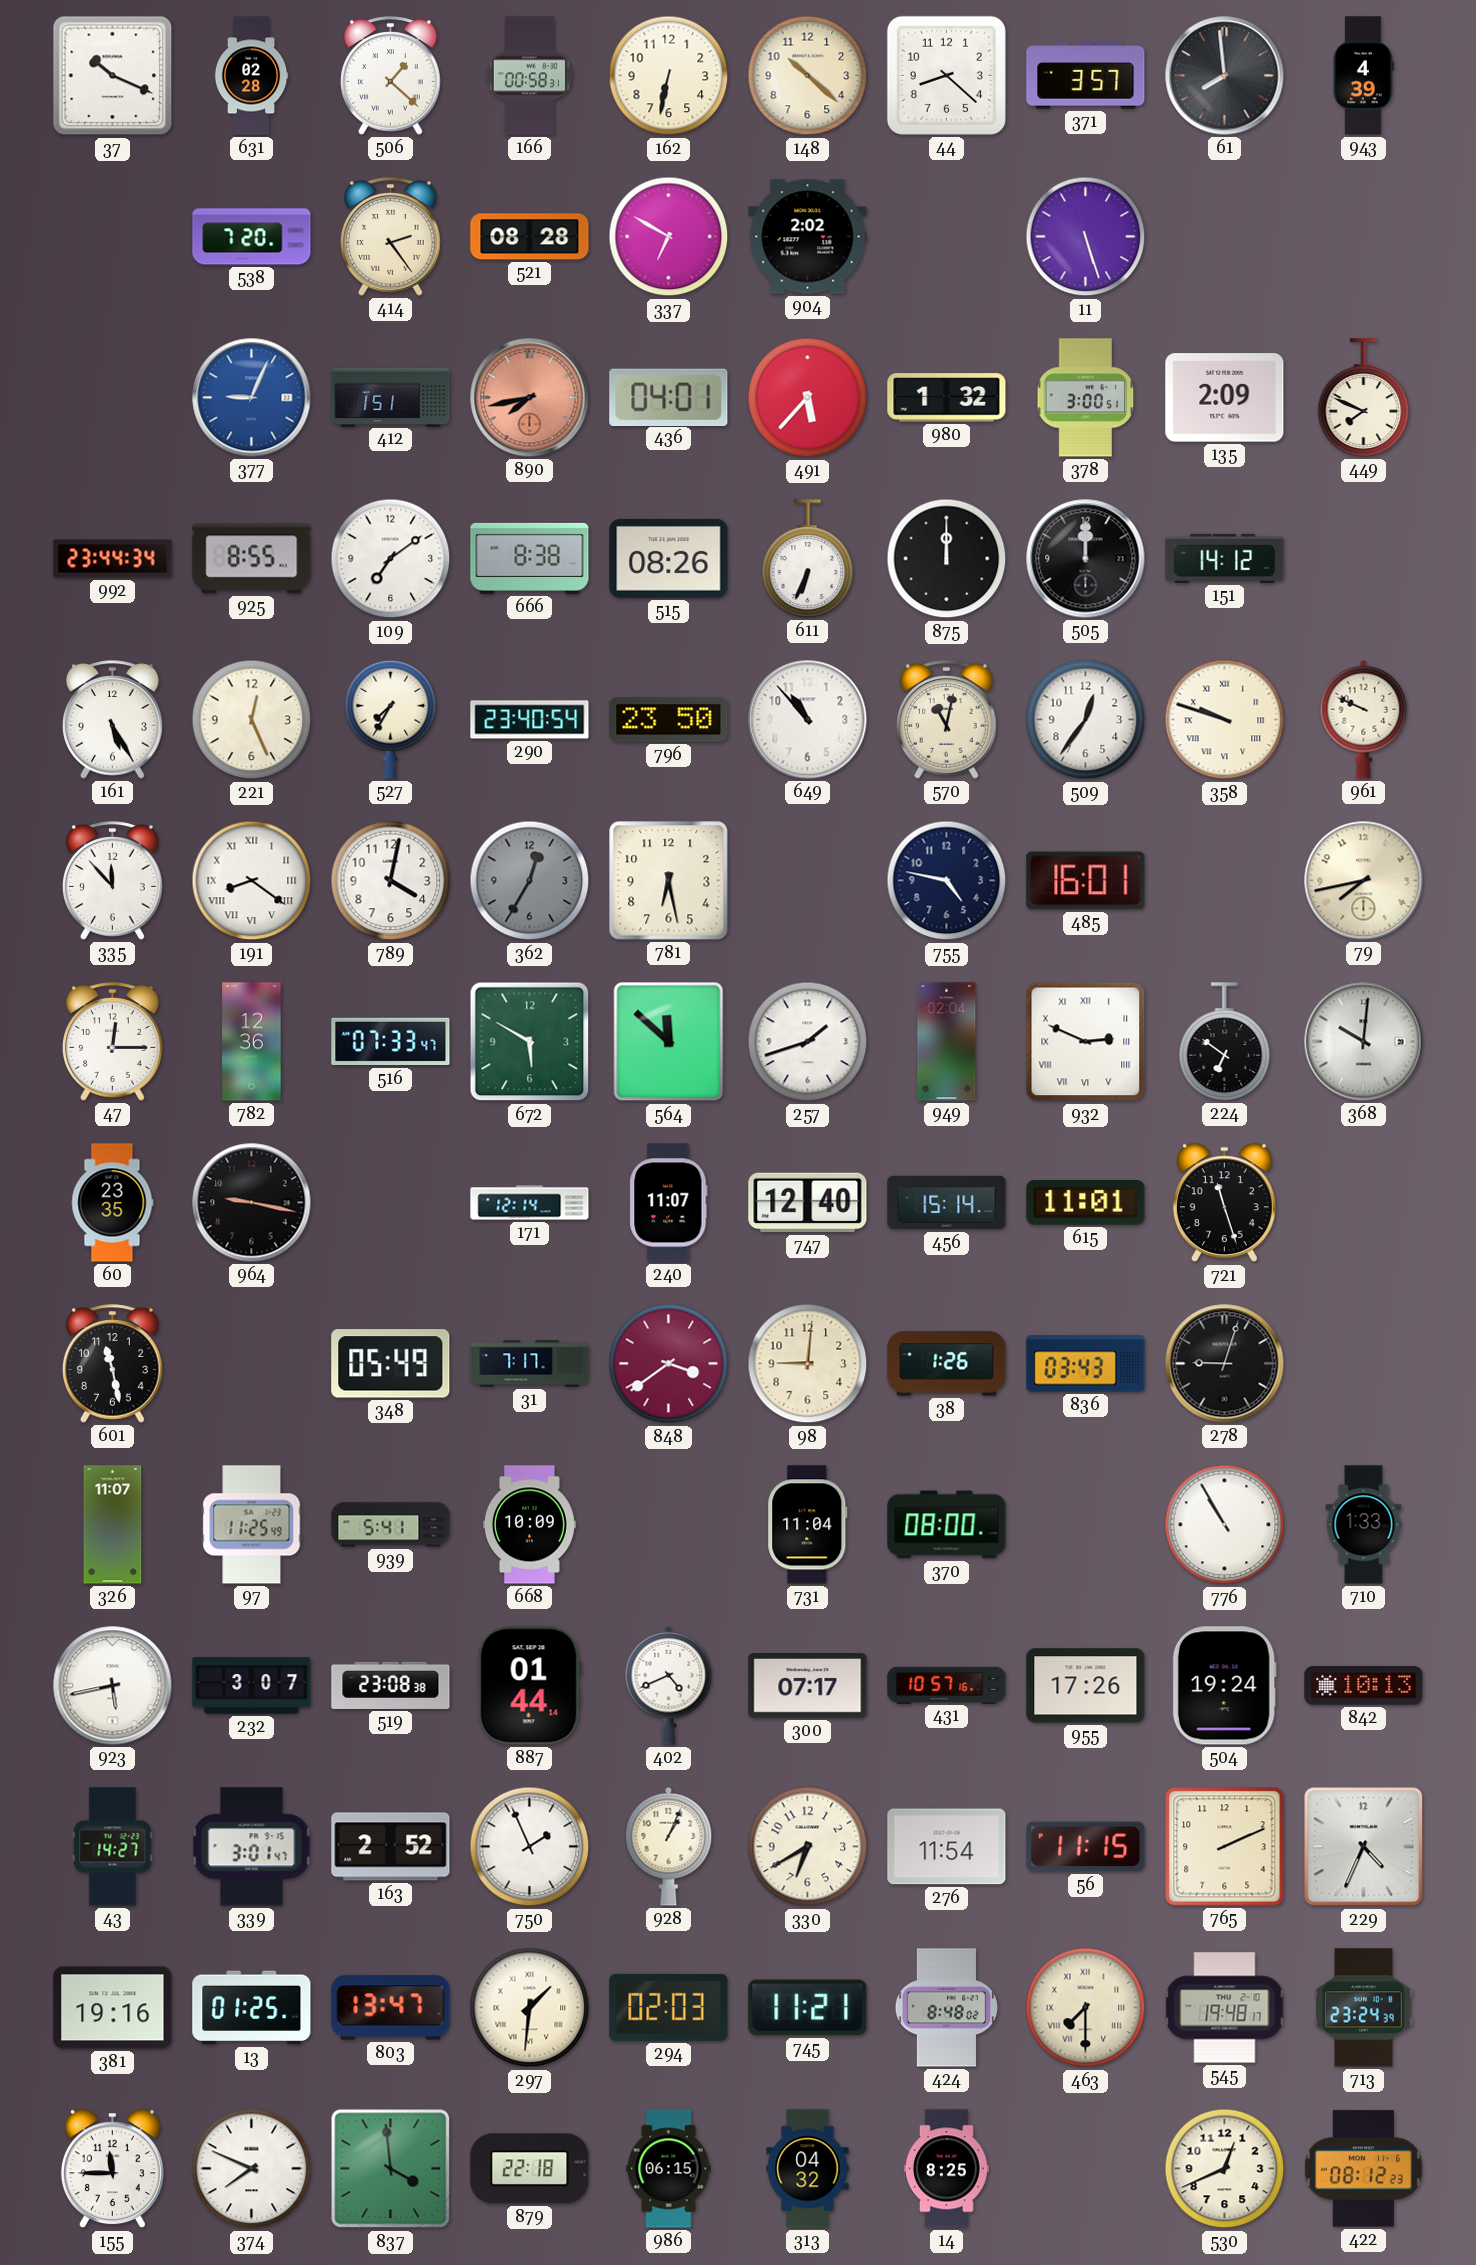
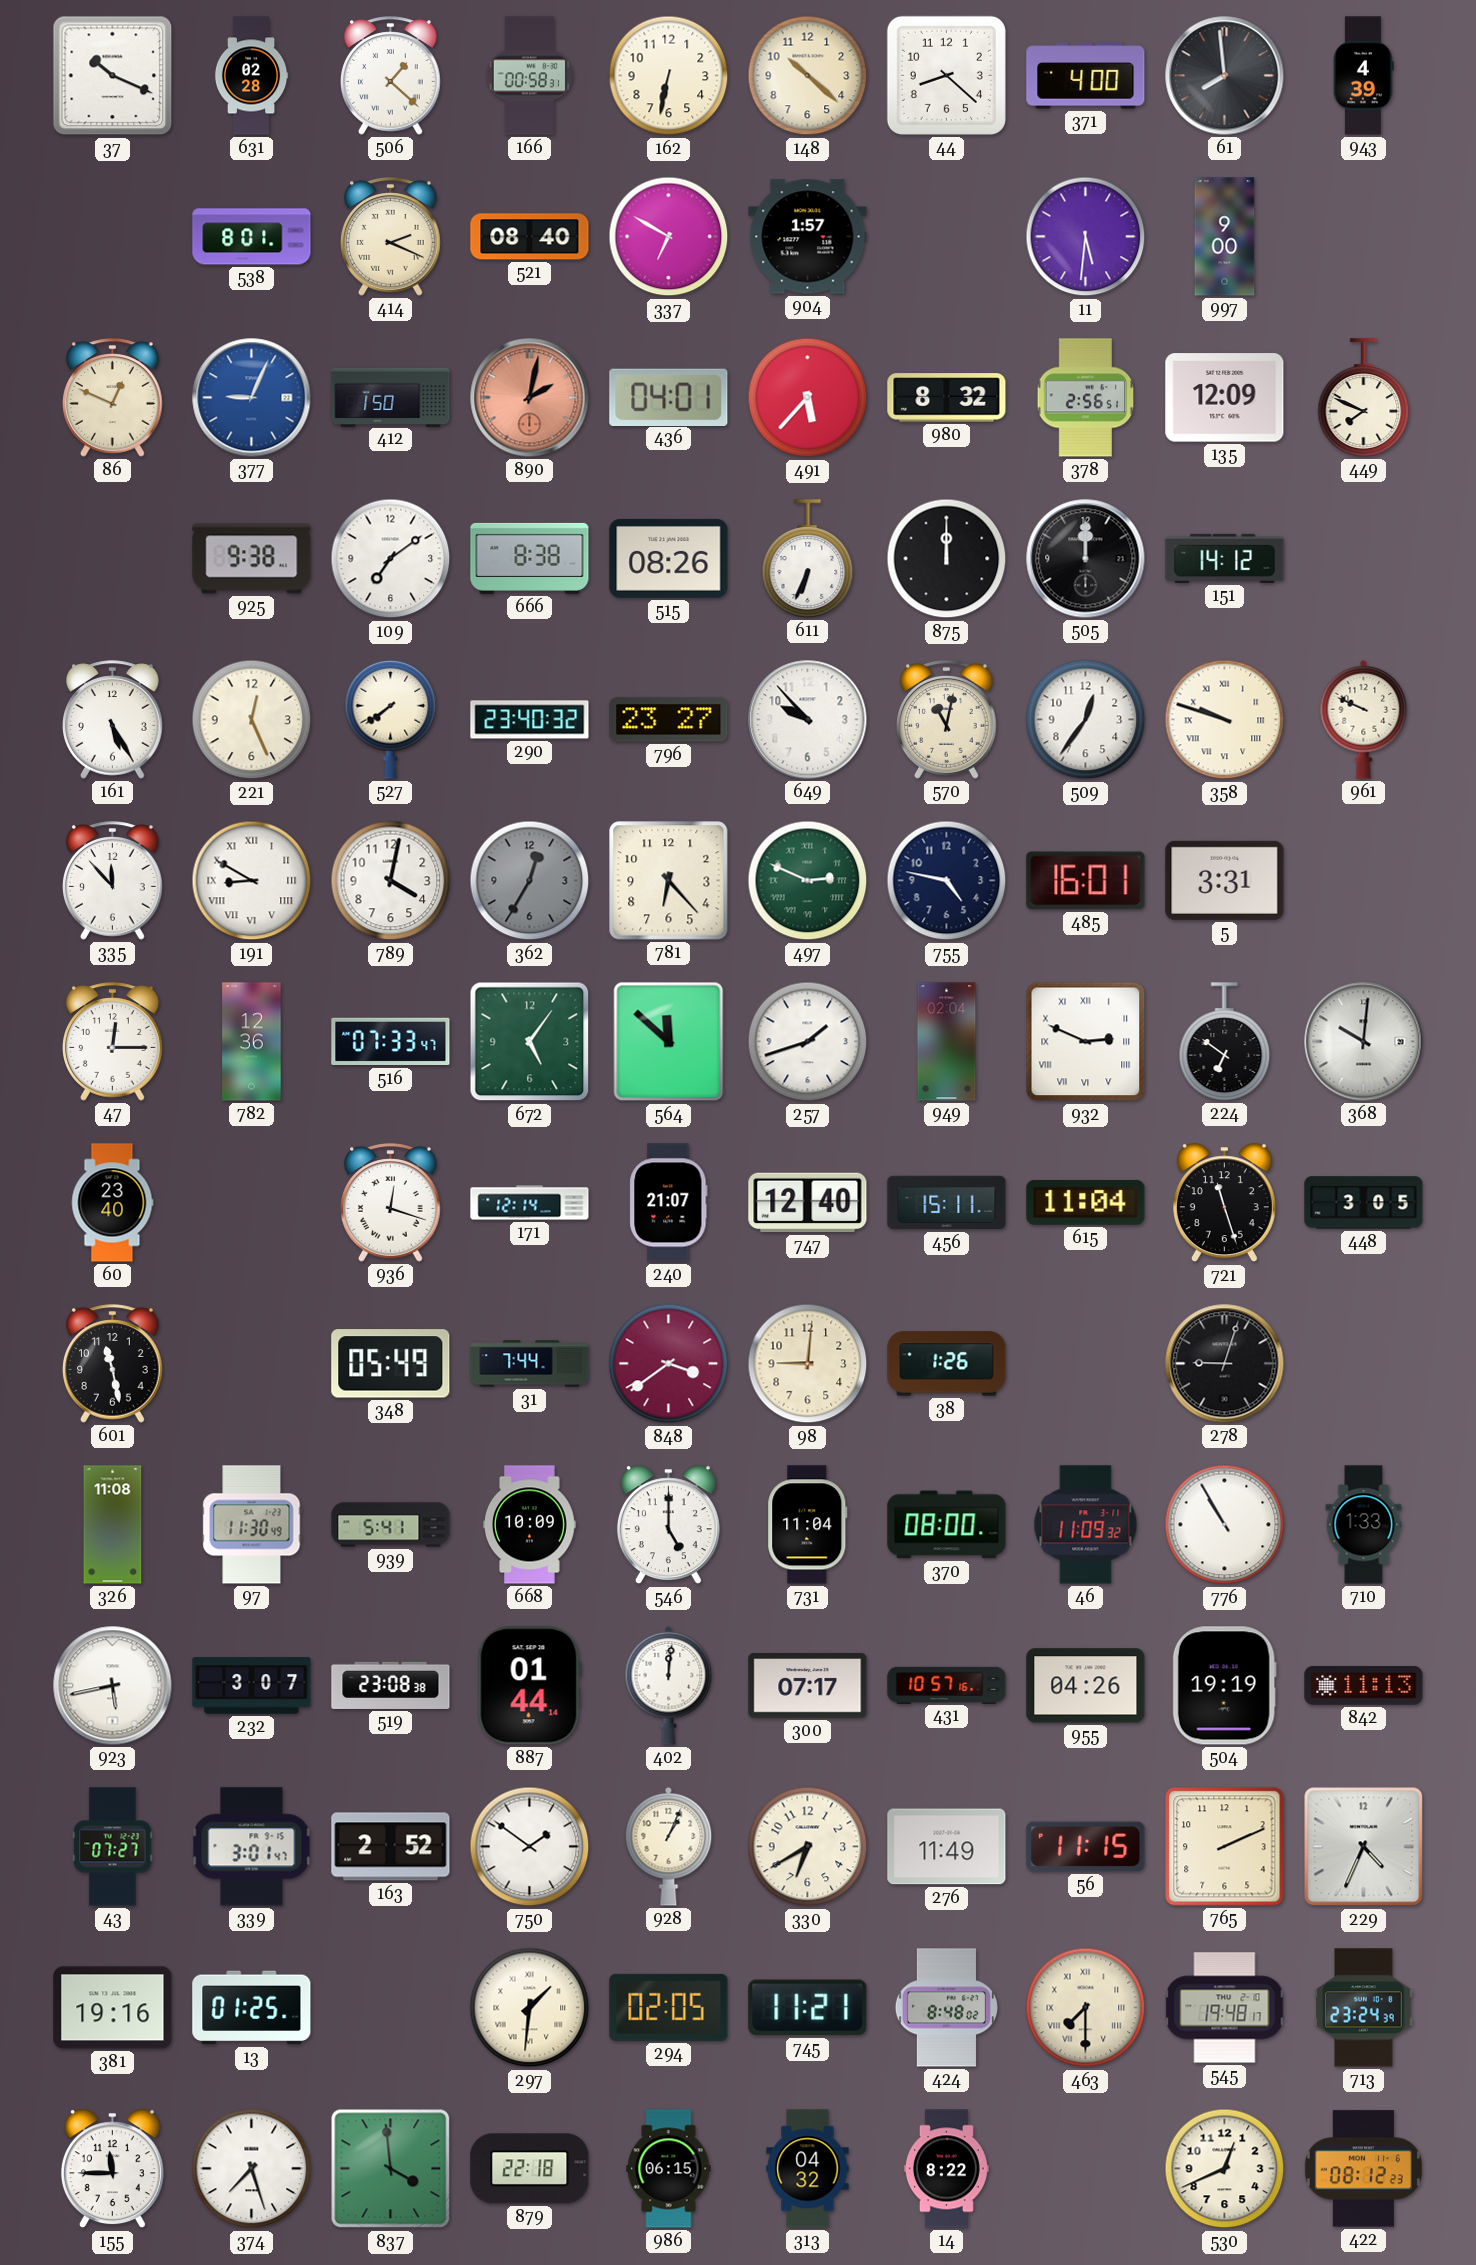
371: 3:57 -> 4:00
538: 7:20 -> 8:01
414: 2:24 -> 2:19
521: 08:28 -> 08:40
904: 2:02 -> 1:57
11: 5:27 -> 5:31
997: none -> 9:00
86: none -> 12:49
412: 1:51 -> 1:50
890: 7:43 -> 2:02
980: 1:32 -> 8:32
378: 3:00 -> 2:56
135: 2:09 -> 12:09
992: 23:44 -> none
925: 8:55 -> 9:38
527: 7:35 -> 7:39
290: 23:40:54 -> 23:40:32
796: 23:50 -> 23:27
649: 10:53 -> 9:53
191: 8:21 -> 8:50
781: 6:28 -> 6:23
497: none -> 2:49
5: none -> 3:31
79: 7:43 -> none
672: 5:50 -> 5:06
60: 23:35 -> 23:40
964: 9:17 -> none
936: none -> 12:18
240: 11:07 -> 21:07
456: 15:14 -> 15:11
615: 11:01 -> 11:04
448: none -> 3:05
31: 7:17 -> 7:44
836: 03:43 -> none
326: 11:07 -> 11:08
97: 11:25 -> 11:30
546: none -> 5:00
46: none -> 11:09
402: 4:41 -> 12:01
955: 17:26 -> 04:26
504: 19:24 -> 19:19
842: 10:13 -> 11:13
43: 14:27 -> 07:27
750: 1:56 -> 1:51
276: 11:54 -> 11:49
803: 13:47 -> none
294: 02:03 -> 02:05
374: 7:49 -> 7:27
14: 8:25 -> 8:22
